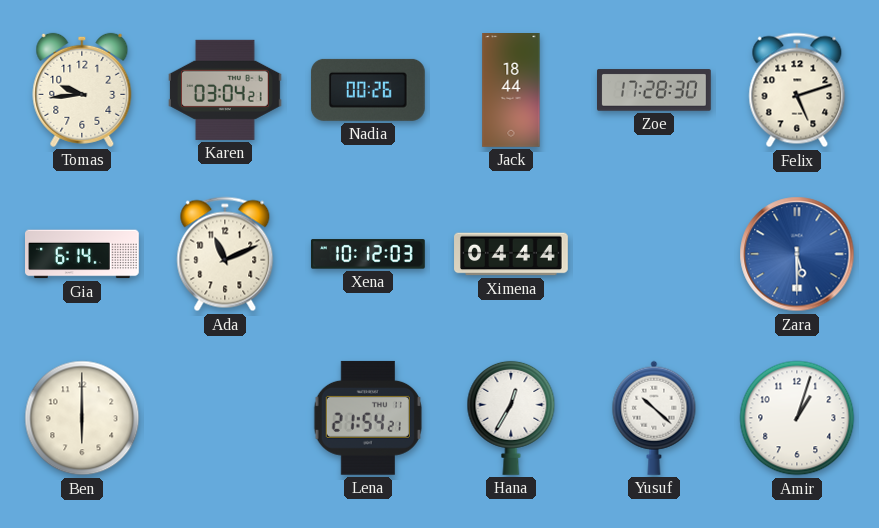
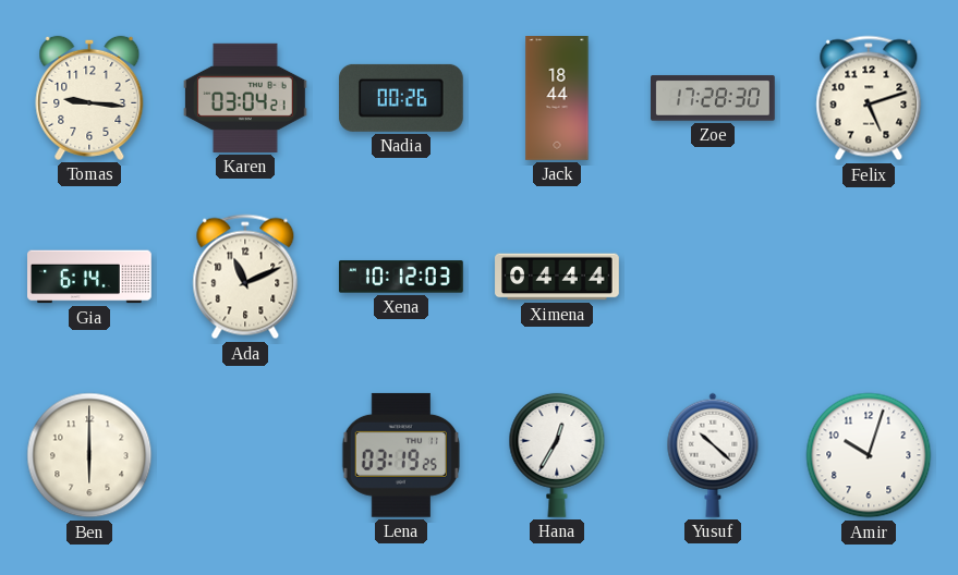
Tomas: 9:44 -> 9:16
Zara: 5:30 -> none
Lena: 21:54 -> 03:19
Amir: 1:03 -> 10:03
